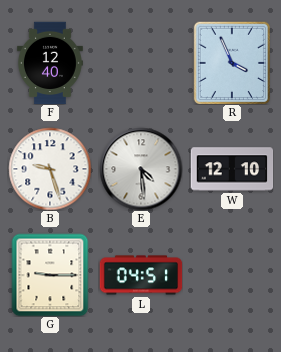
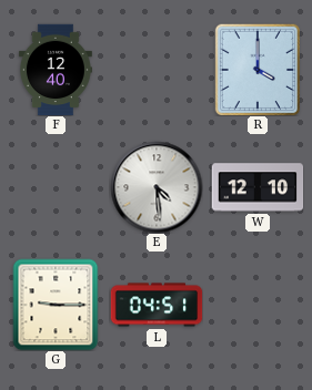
R: 3:56 -> 4:00
B: 9:27 -> none
